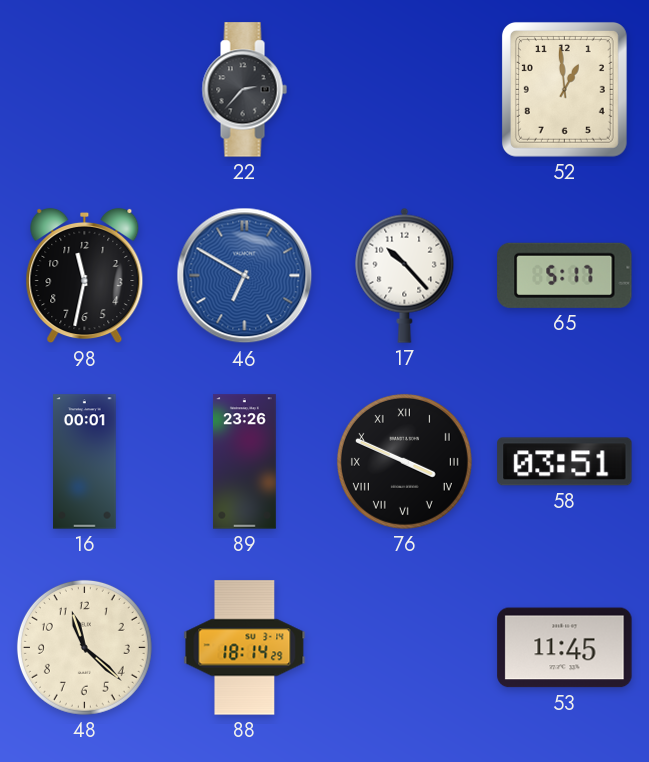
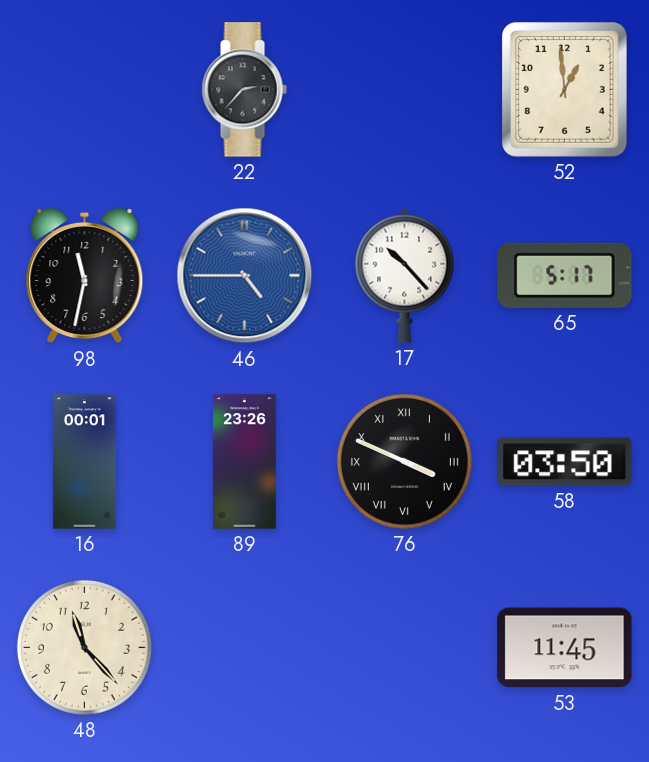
46: 6:50 -> 4:45
58: 03:51 -> 03:50
48: 11:22 -> 11:23
88: 18:14 -> none
